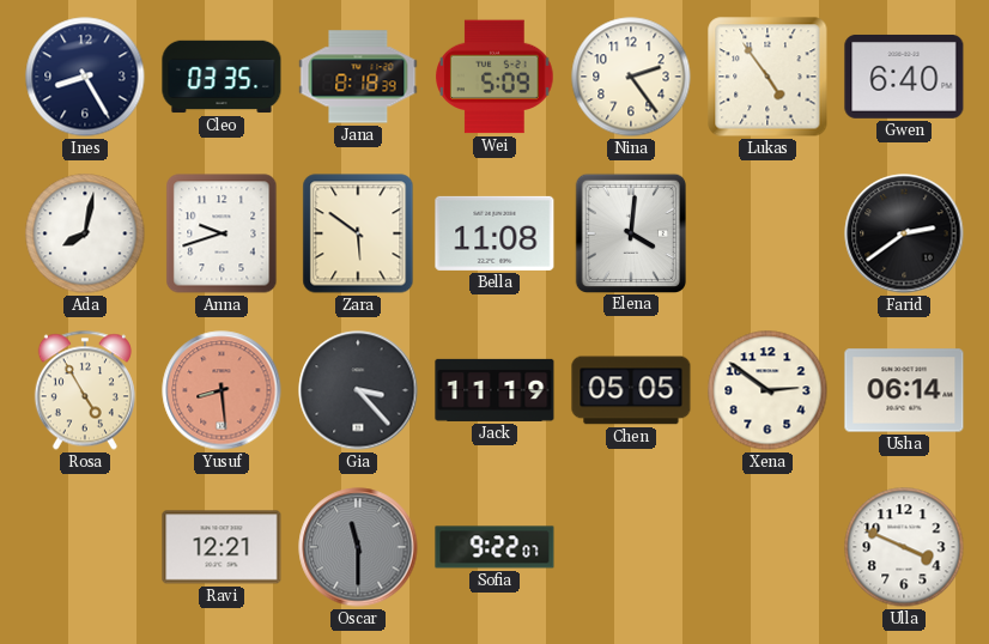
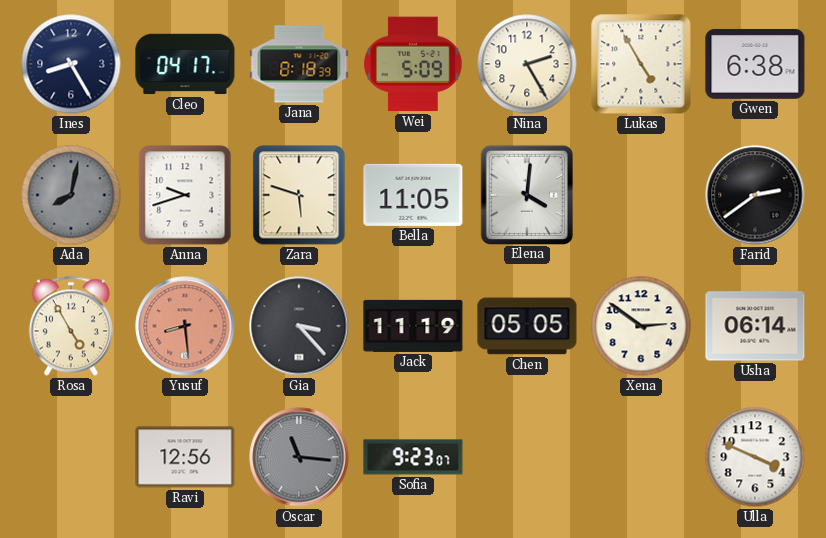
Cleo: 03:35 -> 04:17
Nina: 2:24 -> 2:25
Lukas: 4:54 -> 4:55
Gwen: 6:40 -> 6:38
Ada dial: white -> grey
Zara: 5:51 -> 5:48
Bella: 11:08 -> 11:05
Ravi: 12:21 -> 12:56
Oscar: 11:30 -> 11:16
Sofia: 9:22 -> 9:23
